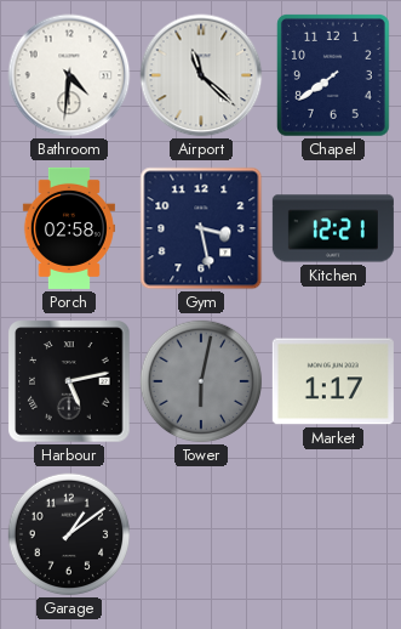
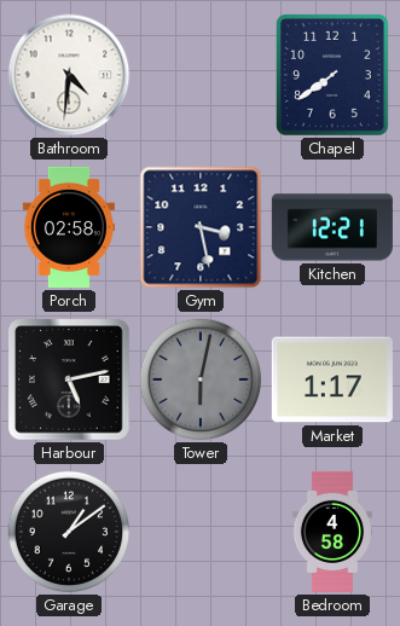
Airport: 11:22 -> none
Bedroom: none -> 4:58
